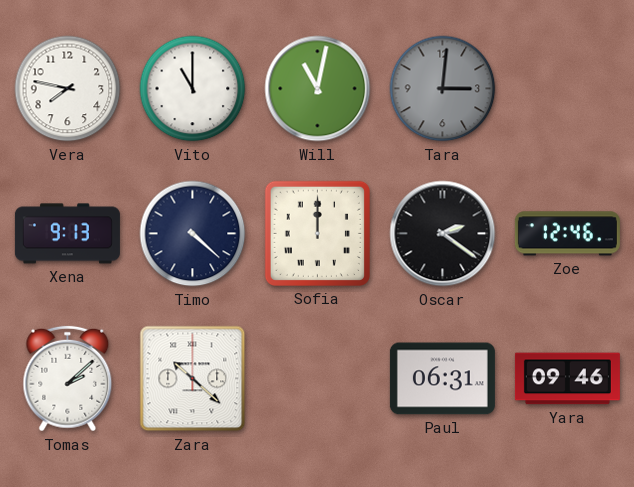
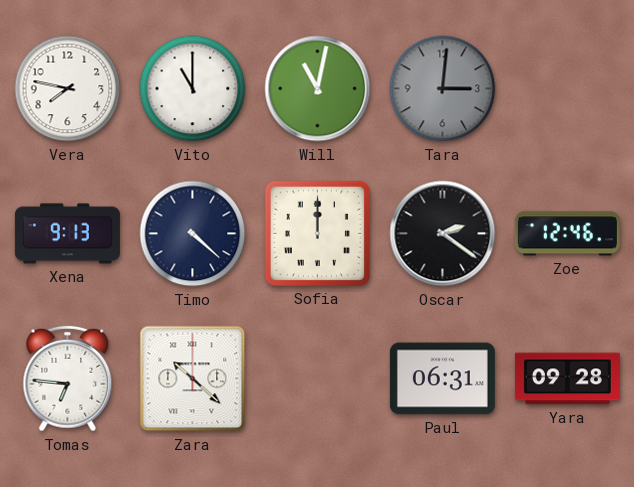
Tomas: 2:08 -> 6:46
Yara: 09:46 -> 09:28
